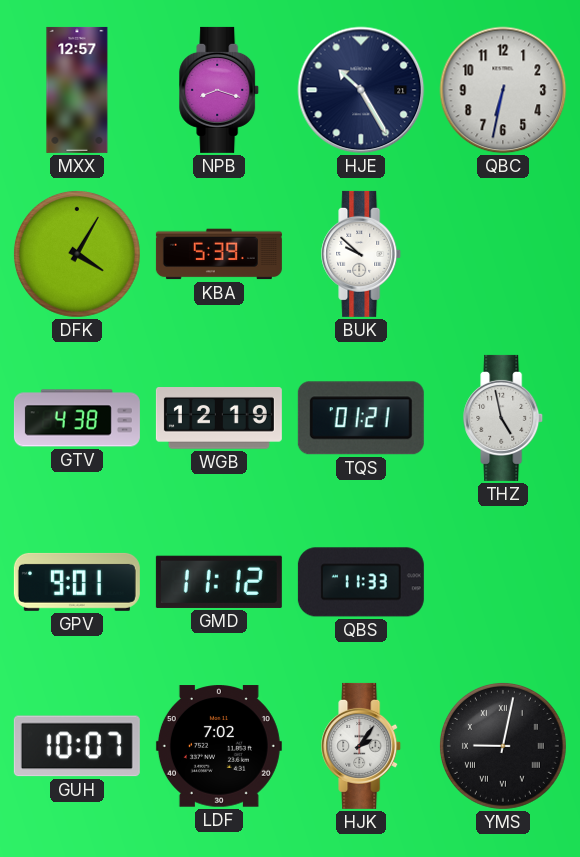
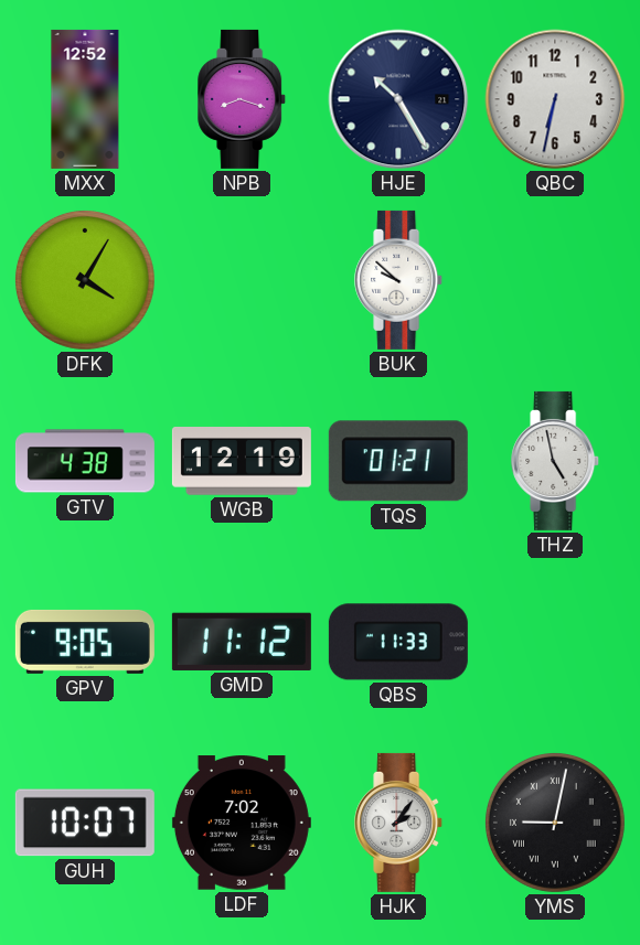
MXX: 12:57 -> 12:52
KBA: 5:39 -> none
GPV: 9:01 -> 9:05
